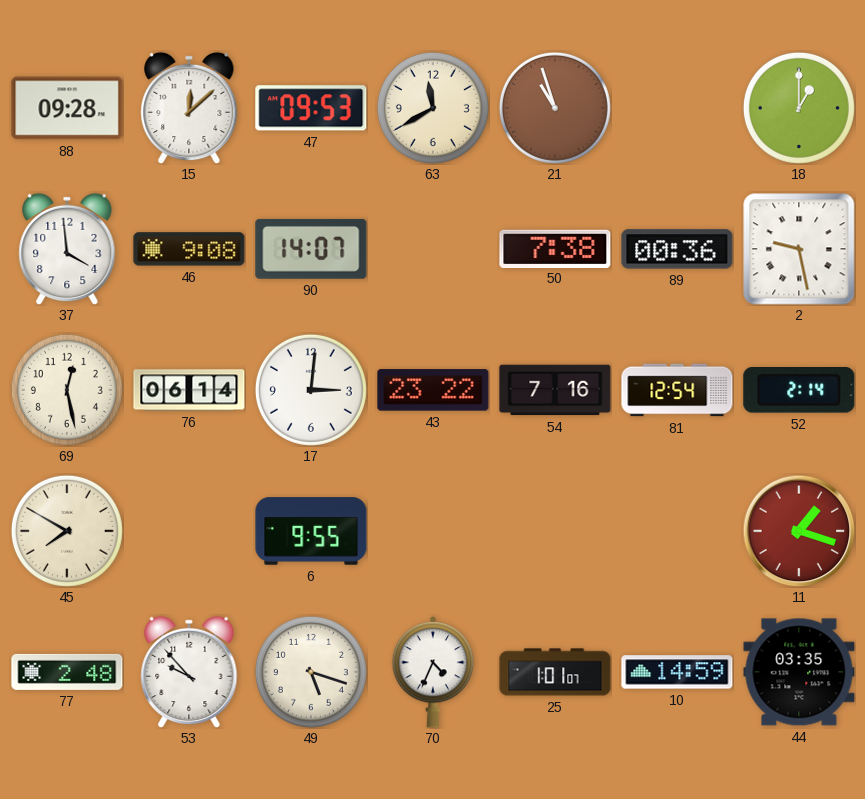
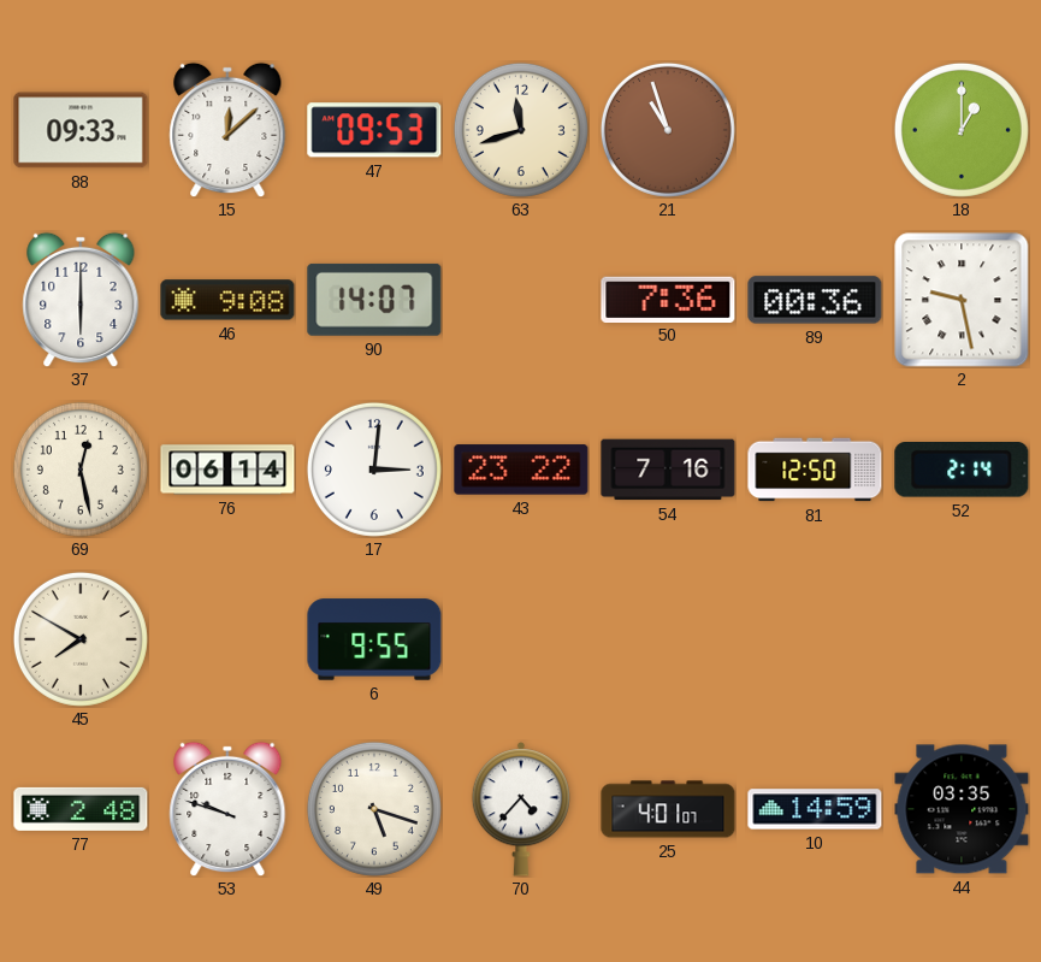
88: 09:28 -> 09:33
63: 11:40 -> 11:42
37: 3:59 -> 6:00
50: 7:38 -> 7:36
81: 12:54 -> 12:50
11: 1:18 -> none
53: 9:53 -> 9:48
70: 4:34 -> 4:37
25: 1:01 -> 4:01
